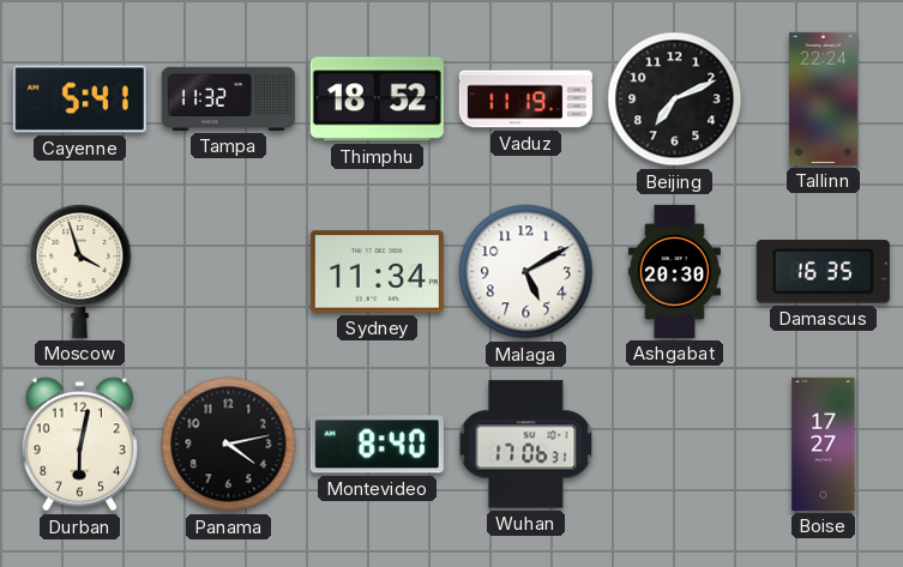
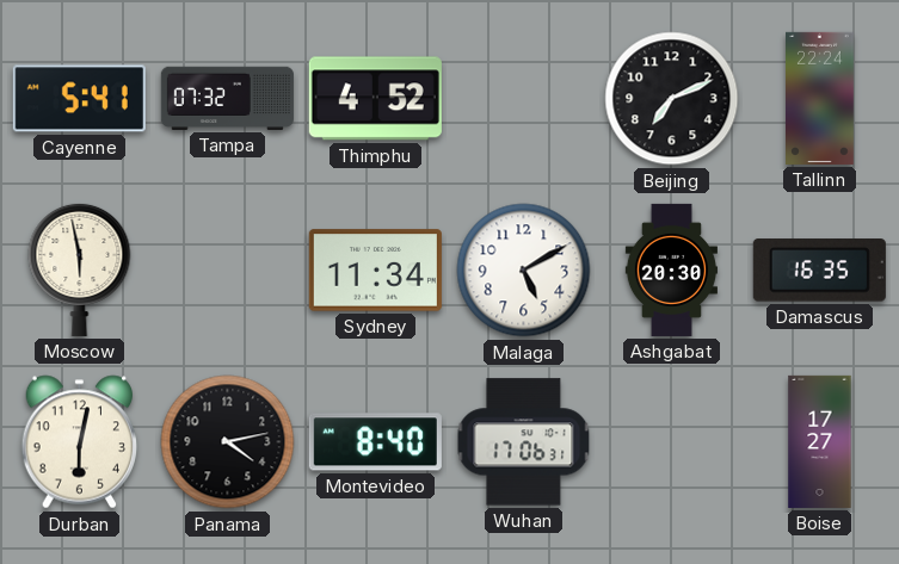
Tampa: 11:32 -> 07:32
Thimphu: 18:52 -> 4:52
Vaduz: 11:19 -> none
Moscow: 3:57 -> 5:58
